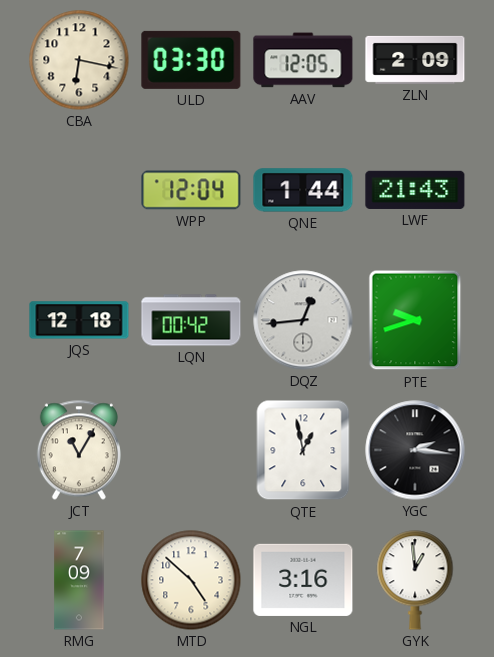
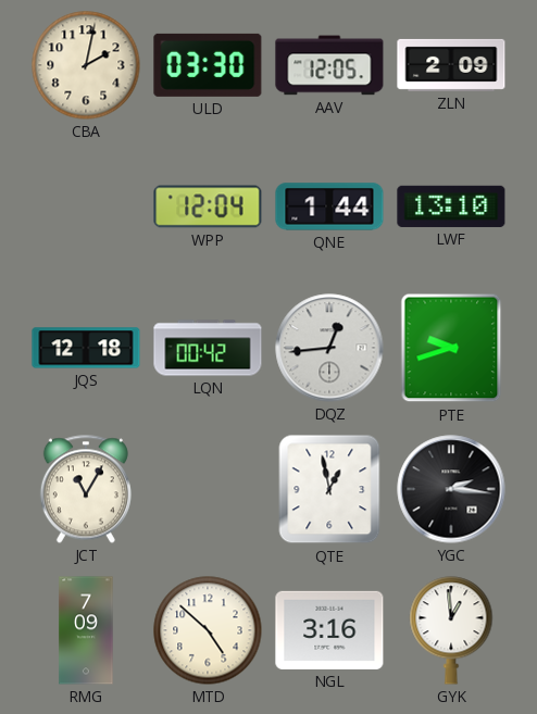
CBA: 6:17 -> 2:02
LWF: 21:43 -> 13:10
